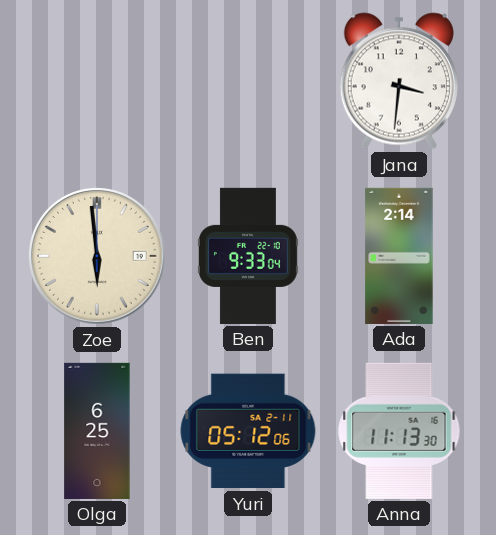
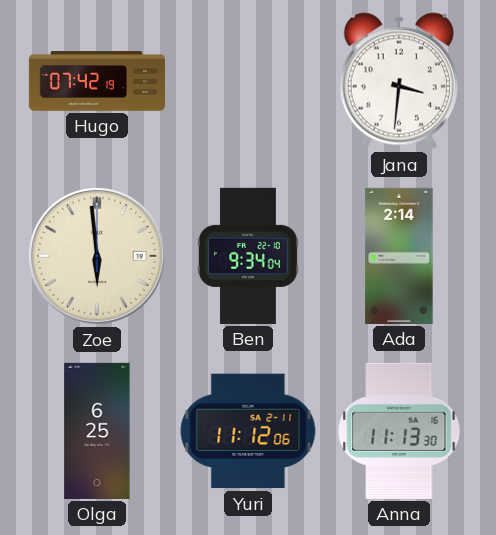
Hugo: none -> 07:42
Ben: 9:33 -> 9:34
Yuri: 05:12 -> 11:12
